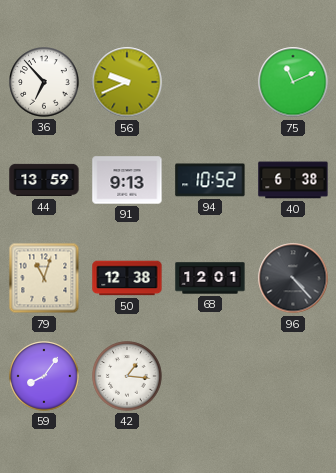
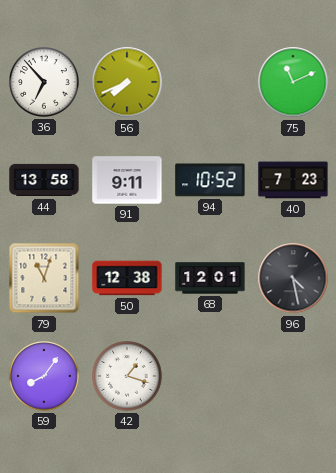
56: 9:41 -> 7:41
44: 13:59 -> 13:58
91: 9:13 -> 9:11
40: 6:38 -> 7:23
96: 4:23 -> 4:28
42: 1:16 -> 1:18
